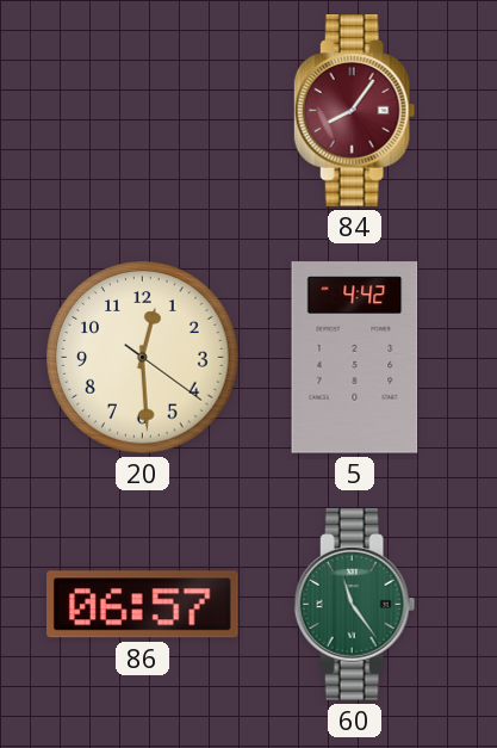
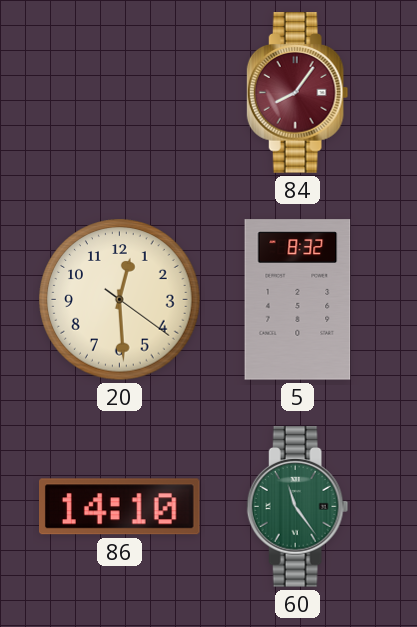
5: 4:42 -> 8:32
86: 06:57 -> 14:10
